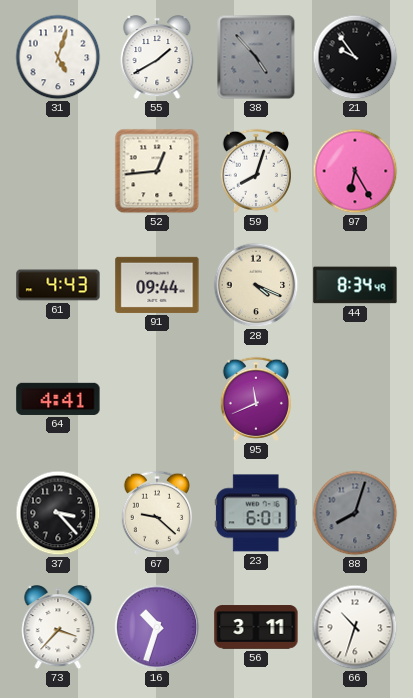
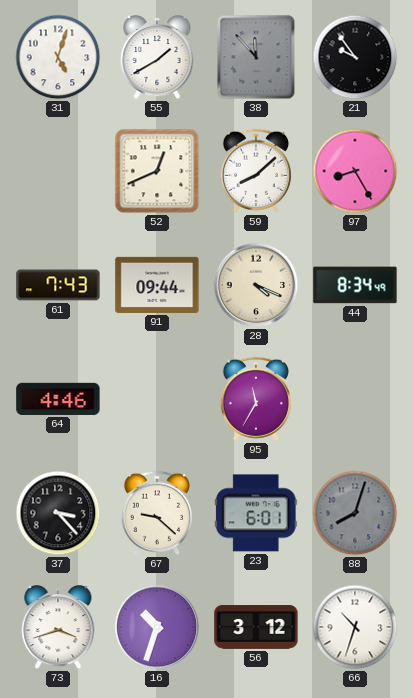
38: 4:53 -> 11:53
52: 12:44 -> 12:41
59: 8:03 -> 8:08
97: 6:25 -> 8:25
61: 4:43 -> 7:43
64: 4:41 -> 4:46
95: 11:41 -> 11:35
73: 3:37 -> 3:42
56: 3:11 -> 3:12
